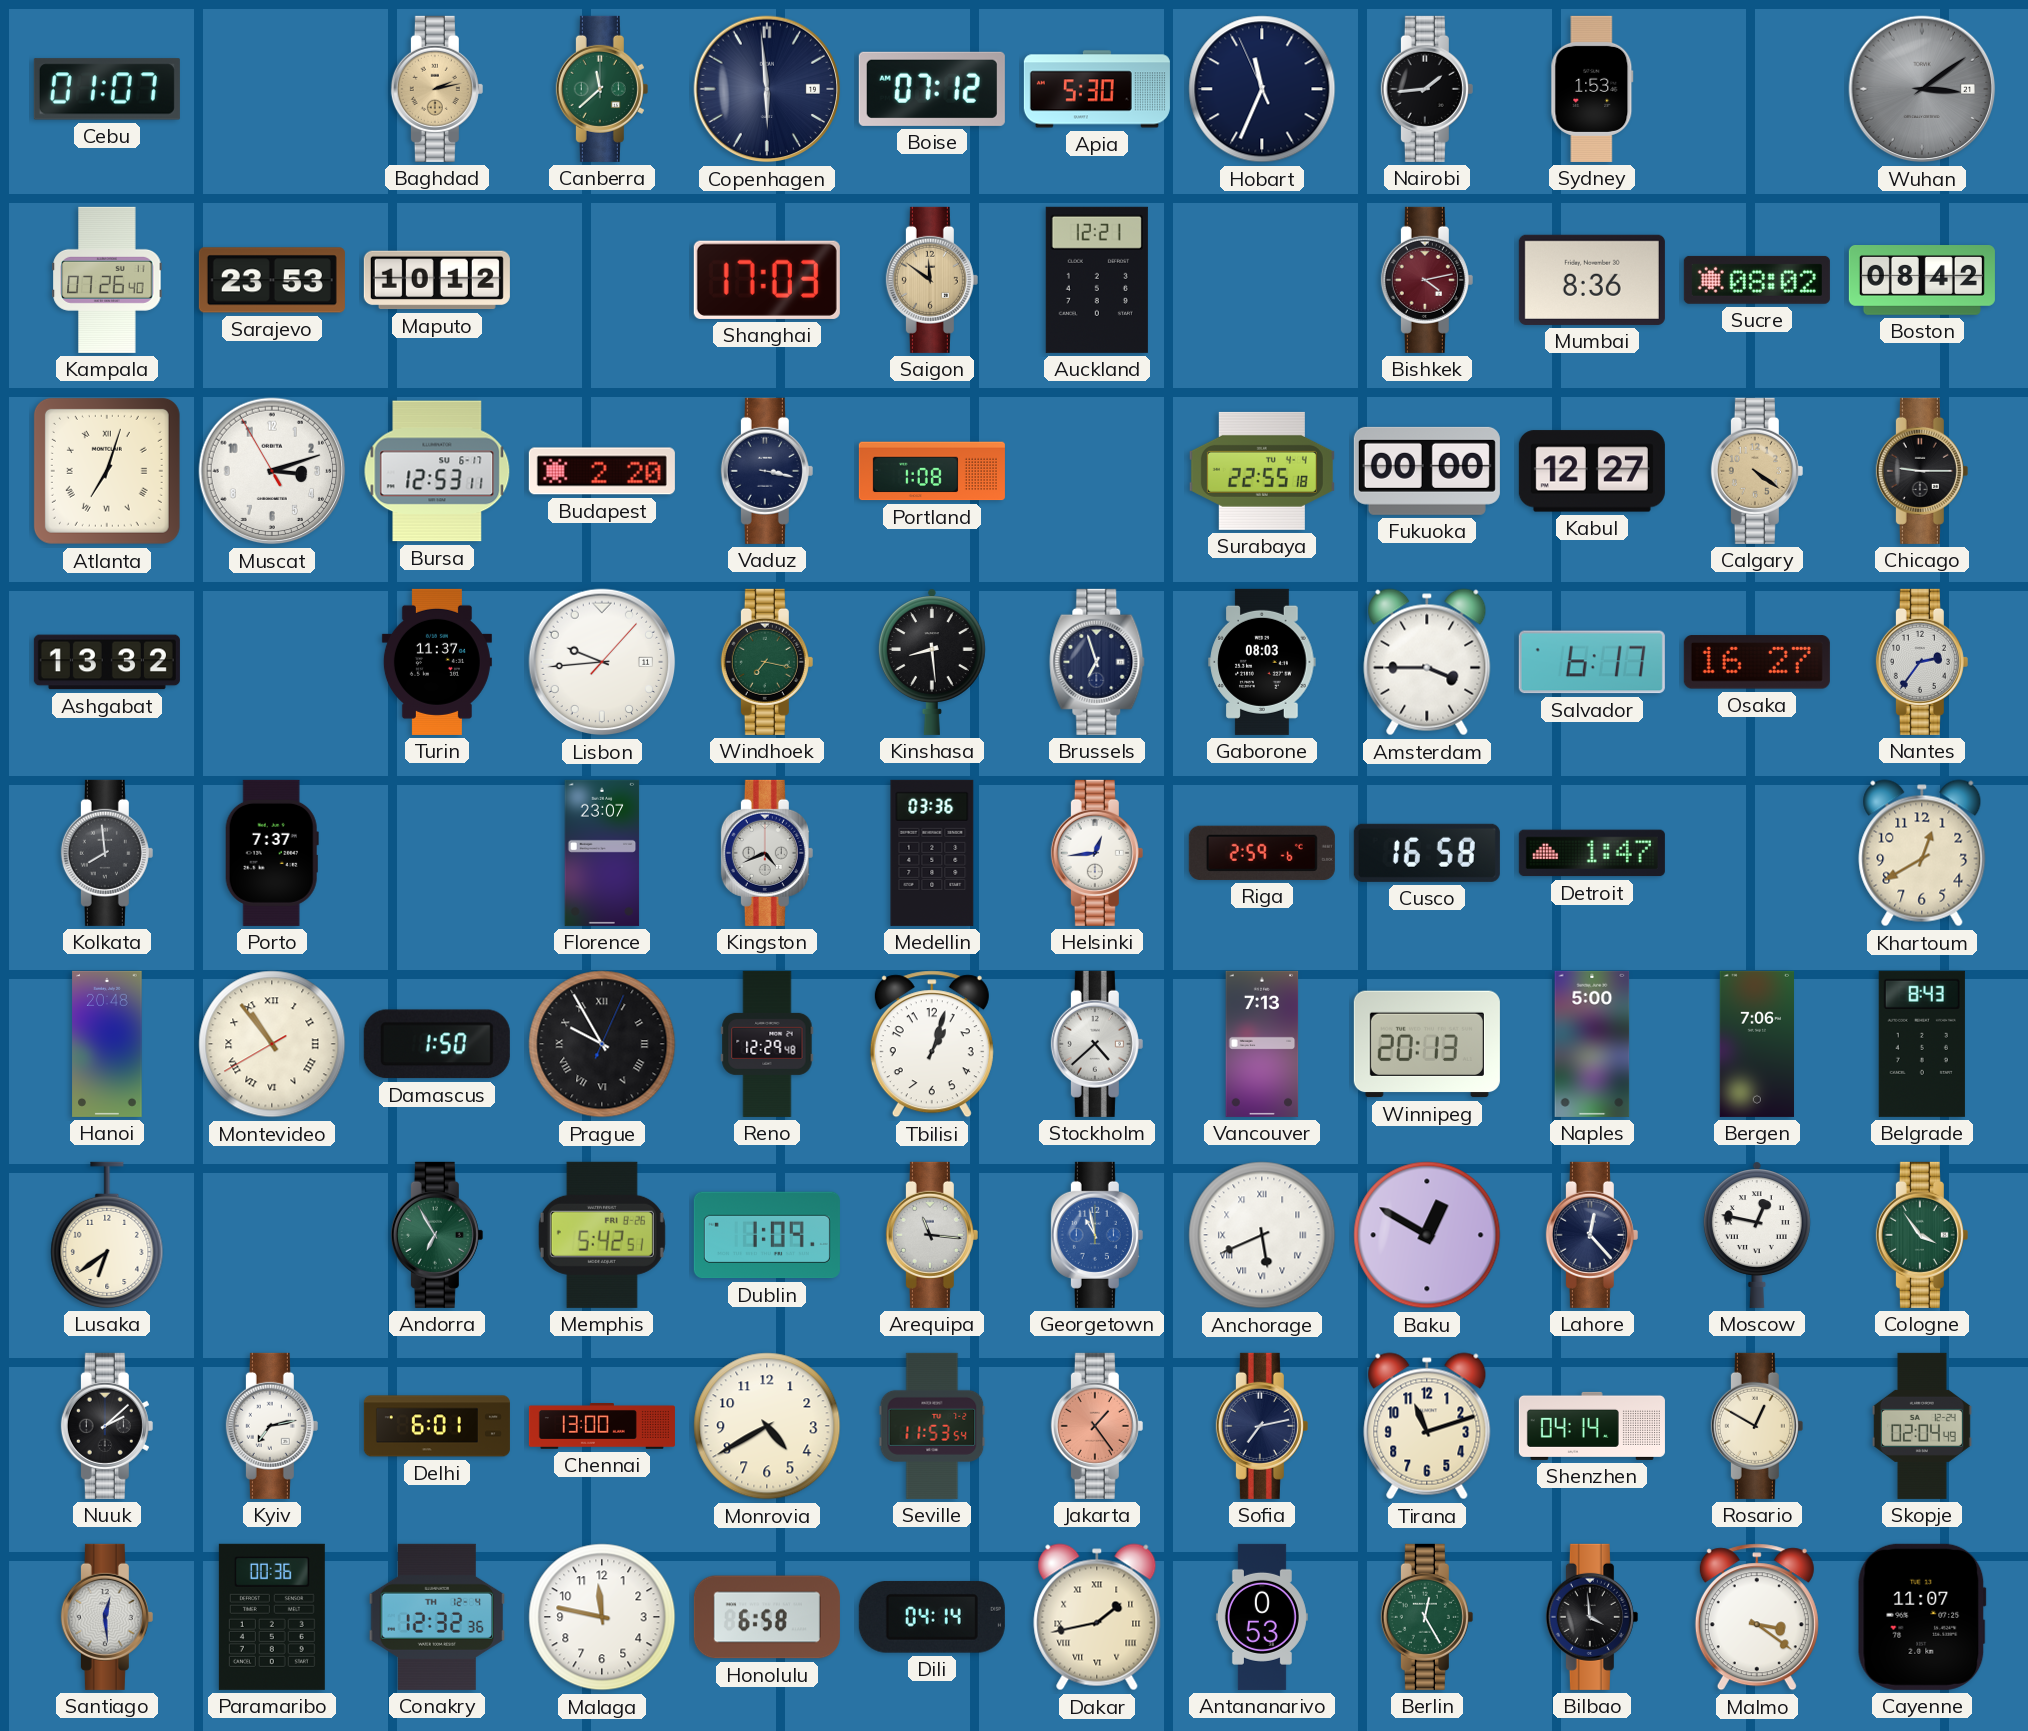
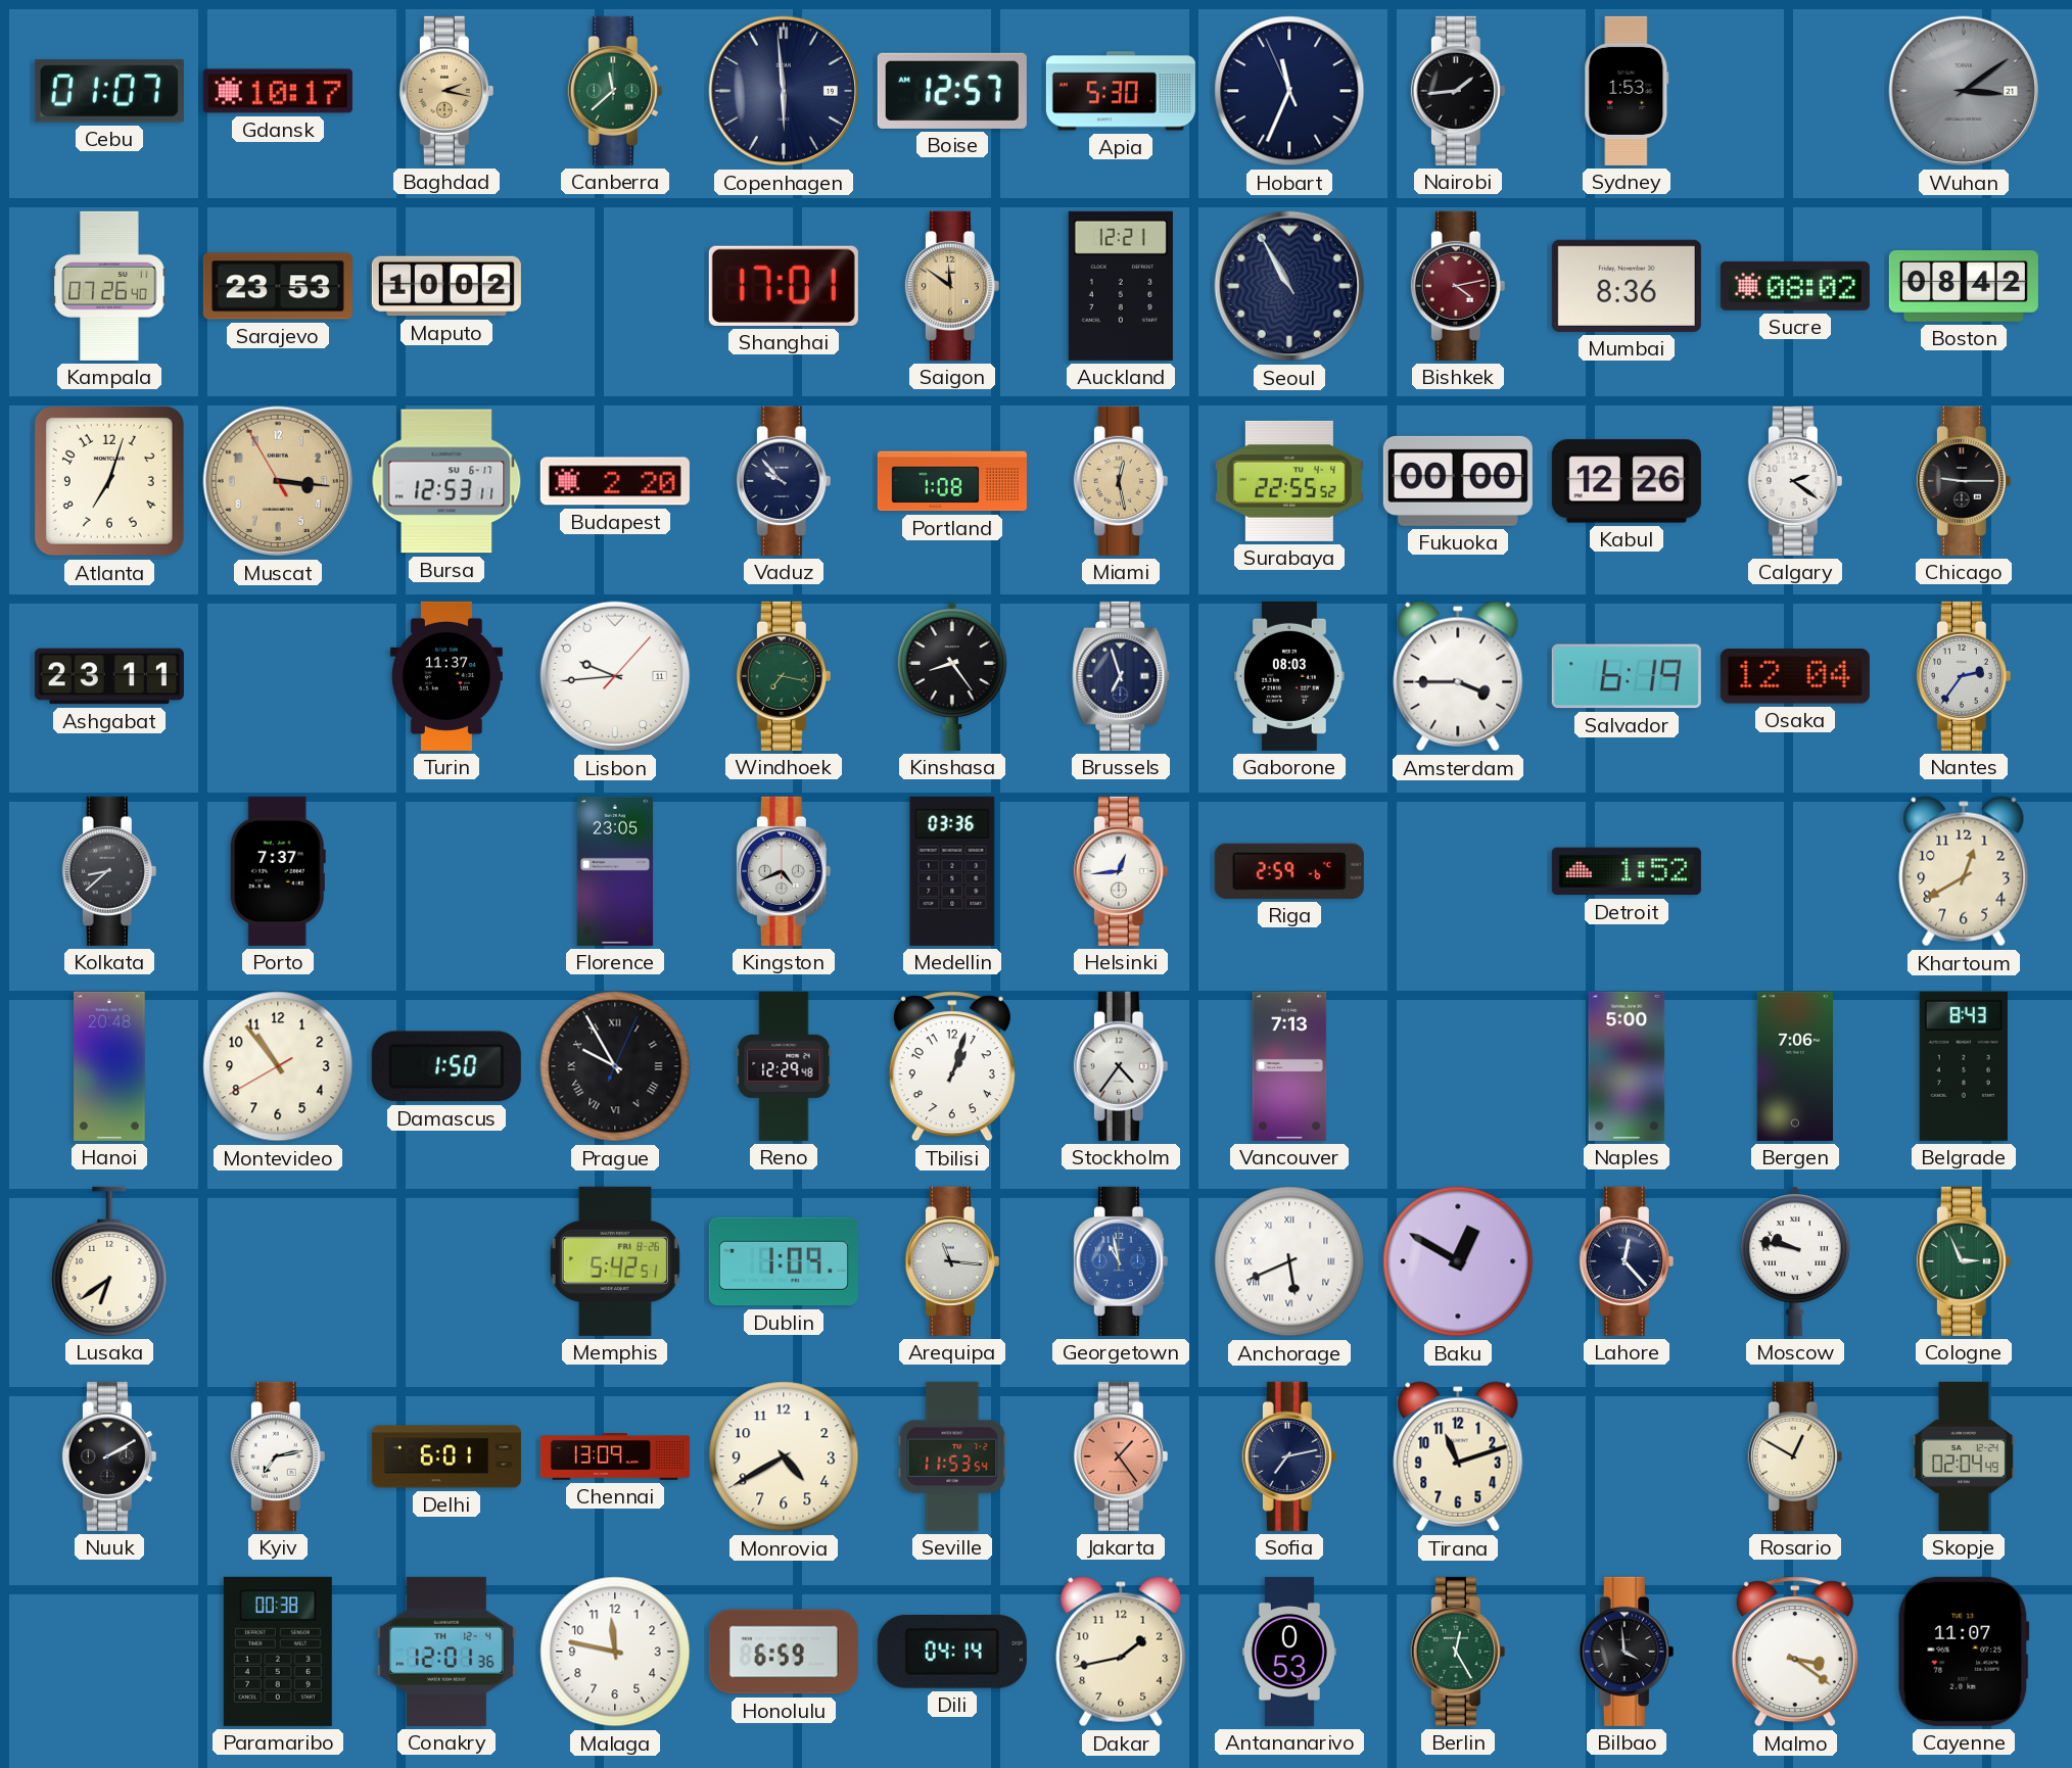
Gdansk: none -> 10:17
Baghdad: 2:13 -> 2:17
Boise: 07:12 -> 12:57
Maputo: 10:12 -> 10:02
Shanghai: 17:03 -> 17:01
Seoul: none -> 10:55
Atlanta numerals: Roman -> Arabic
Muscat: 3:11 -> 3:15
Muscat dial: white -> champagne
Vaduz: 3:17 -> 9:53
Miami: none -> 12:28
Surabaya: 22:55:18 -> 22:55:52
Kabul: 12:27 -> 12:26
Calgary: 4:21 -> 2:21
Calgary dial: champagne -> white
Ashgabat: 13:32 -> 23:11
Kinshasa: 8:29 -> 8:24
Salvador: 6:17 -> 6:19
Osaka: 16:27 -> 12:04
Kolkata: 7:59 -> 8:38
Florence: 23:07 -> 23:05
Cusco: 16:58 -> none
Detroit: 1:47 -> 1:52
Montevideo numerals: Roman -> Arabic
Stockholm: 4:38 -> 4:36
Winnipeg: 20:13 -> none
Andorra: 6:55 -> none
Moscow: 12:47 -> 9:47
Cologne: 3:54 -> 2:56
Nuuk: 2:08 -> 2:10
Chennai: 13:00 -> 13:09
Shenzhen: 04:14 -> none
Santiago: 12:29 -> none
Paramaribo: 00:36 -> 00:38
Conakry: 12:32 -> 12:01
Honolulu: 6:58 -> 6:59
Dakar numerals: Roman -> Arabic
